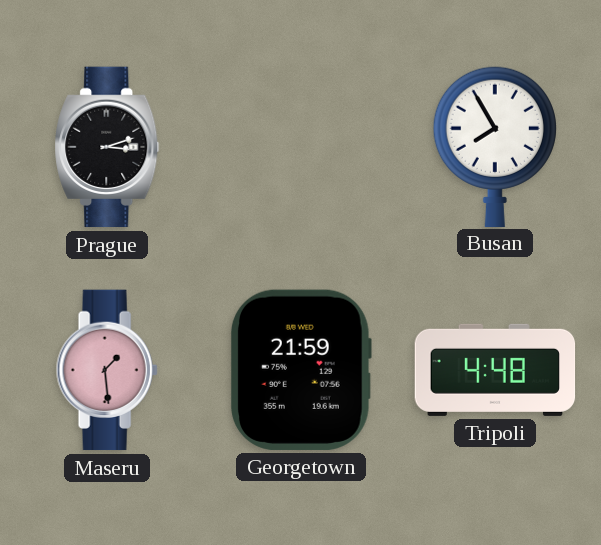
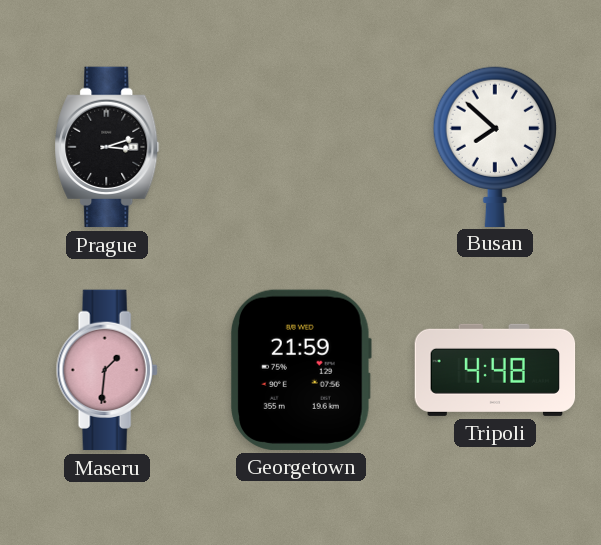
Busan: 7:55 -> 7:52
Maseru: 1:29 -> 1:31
